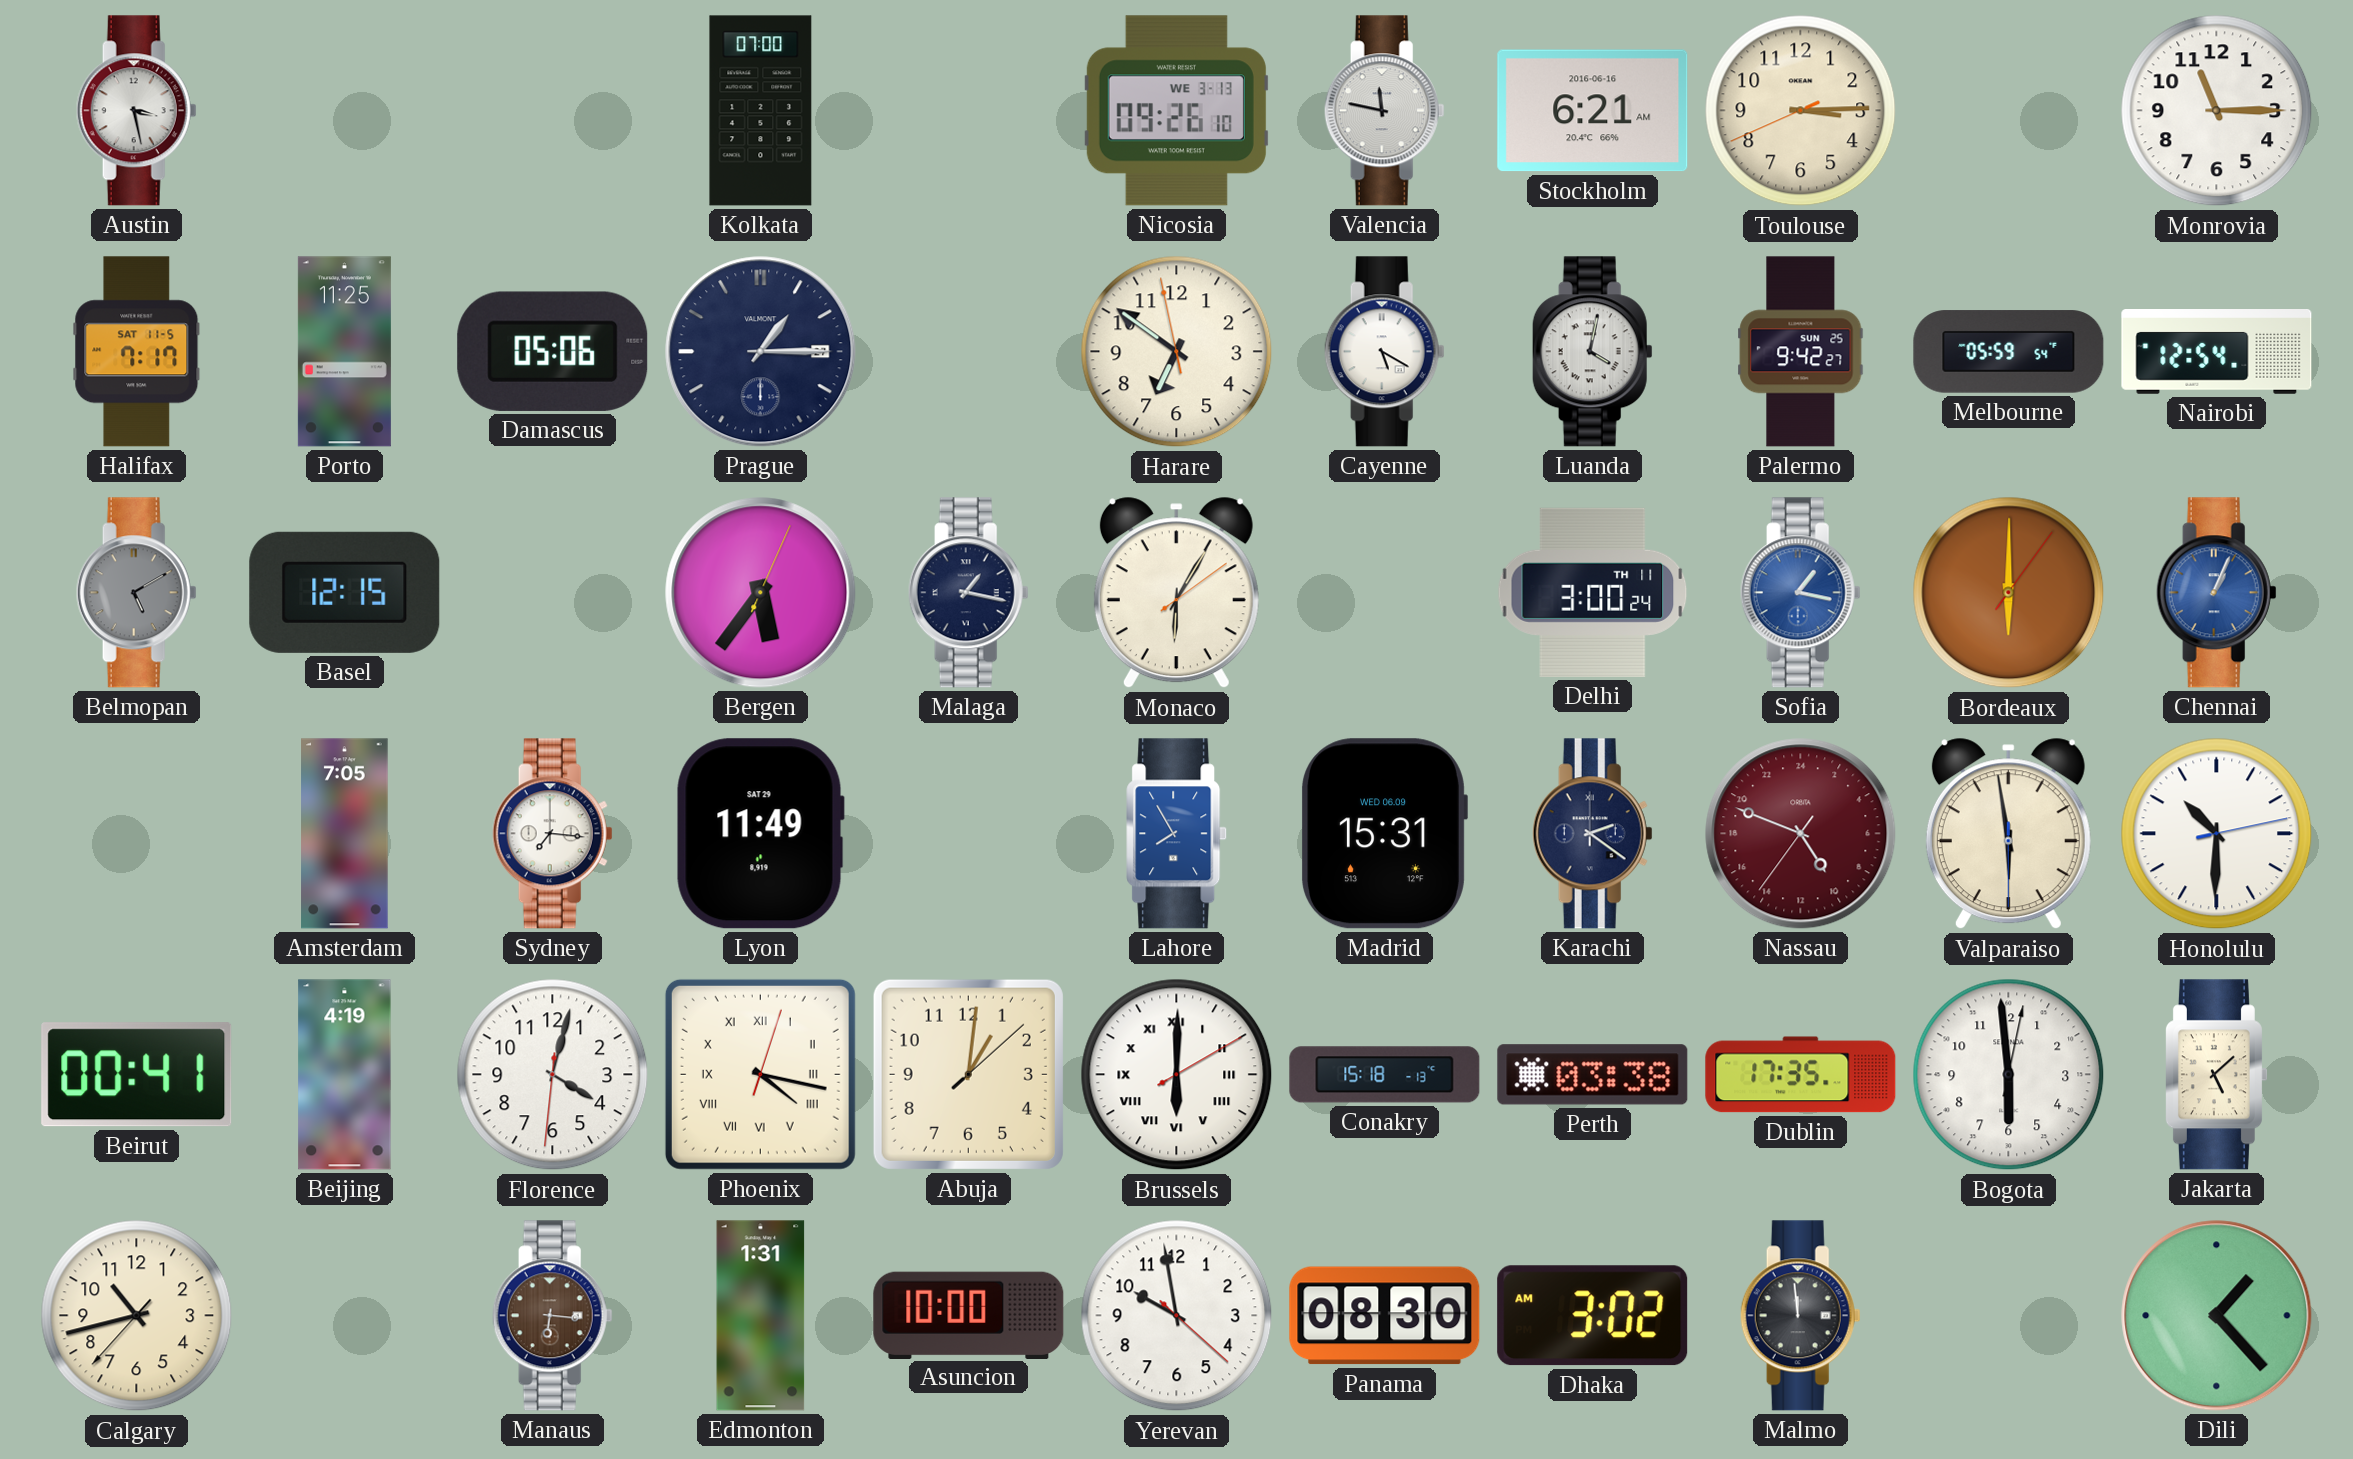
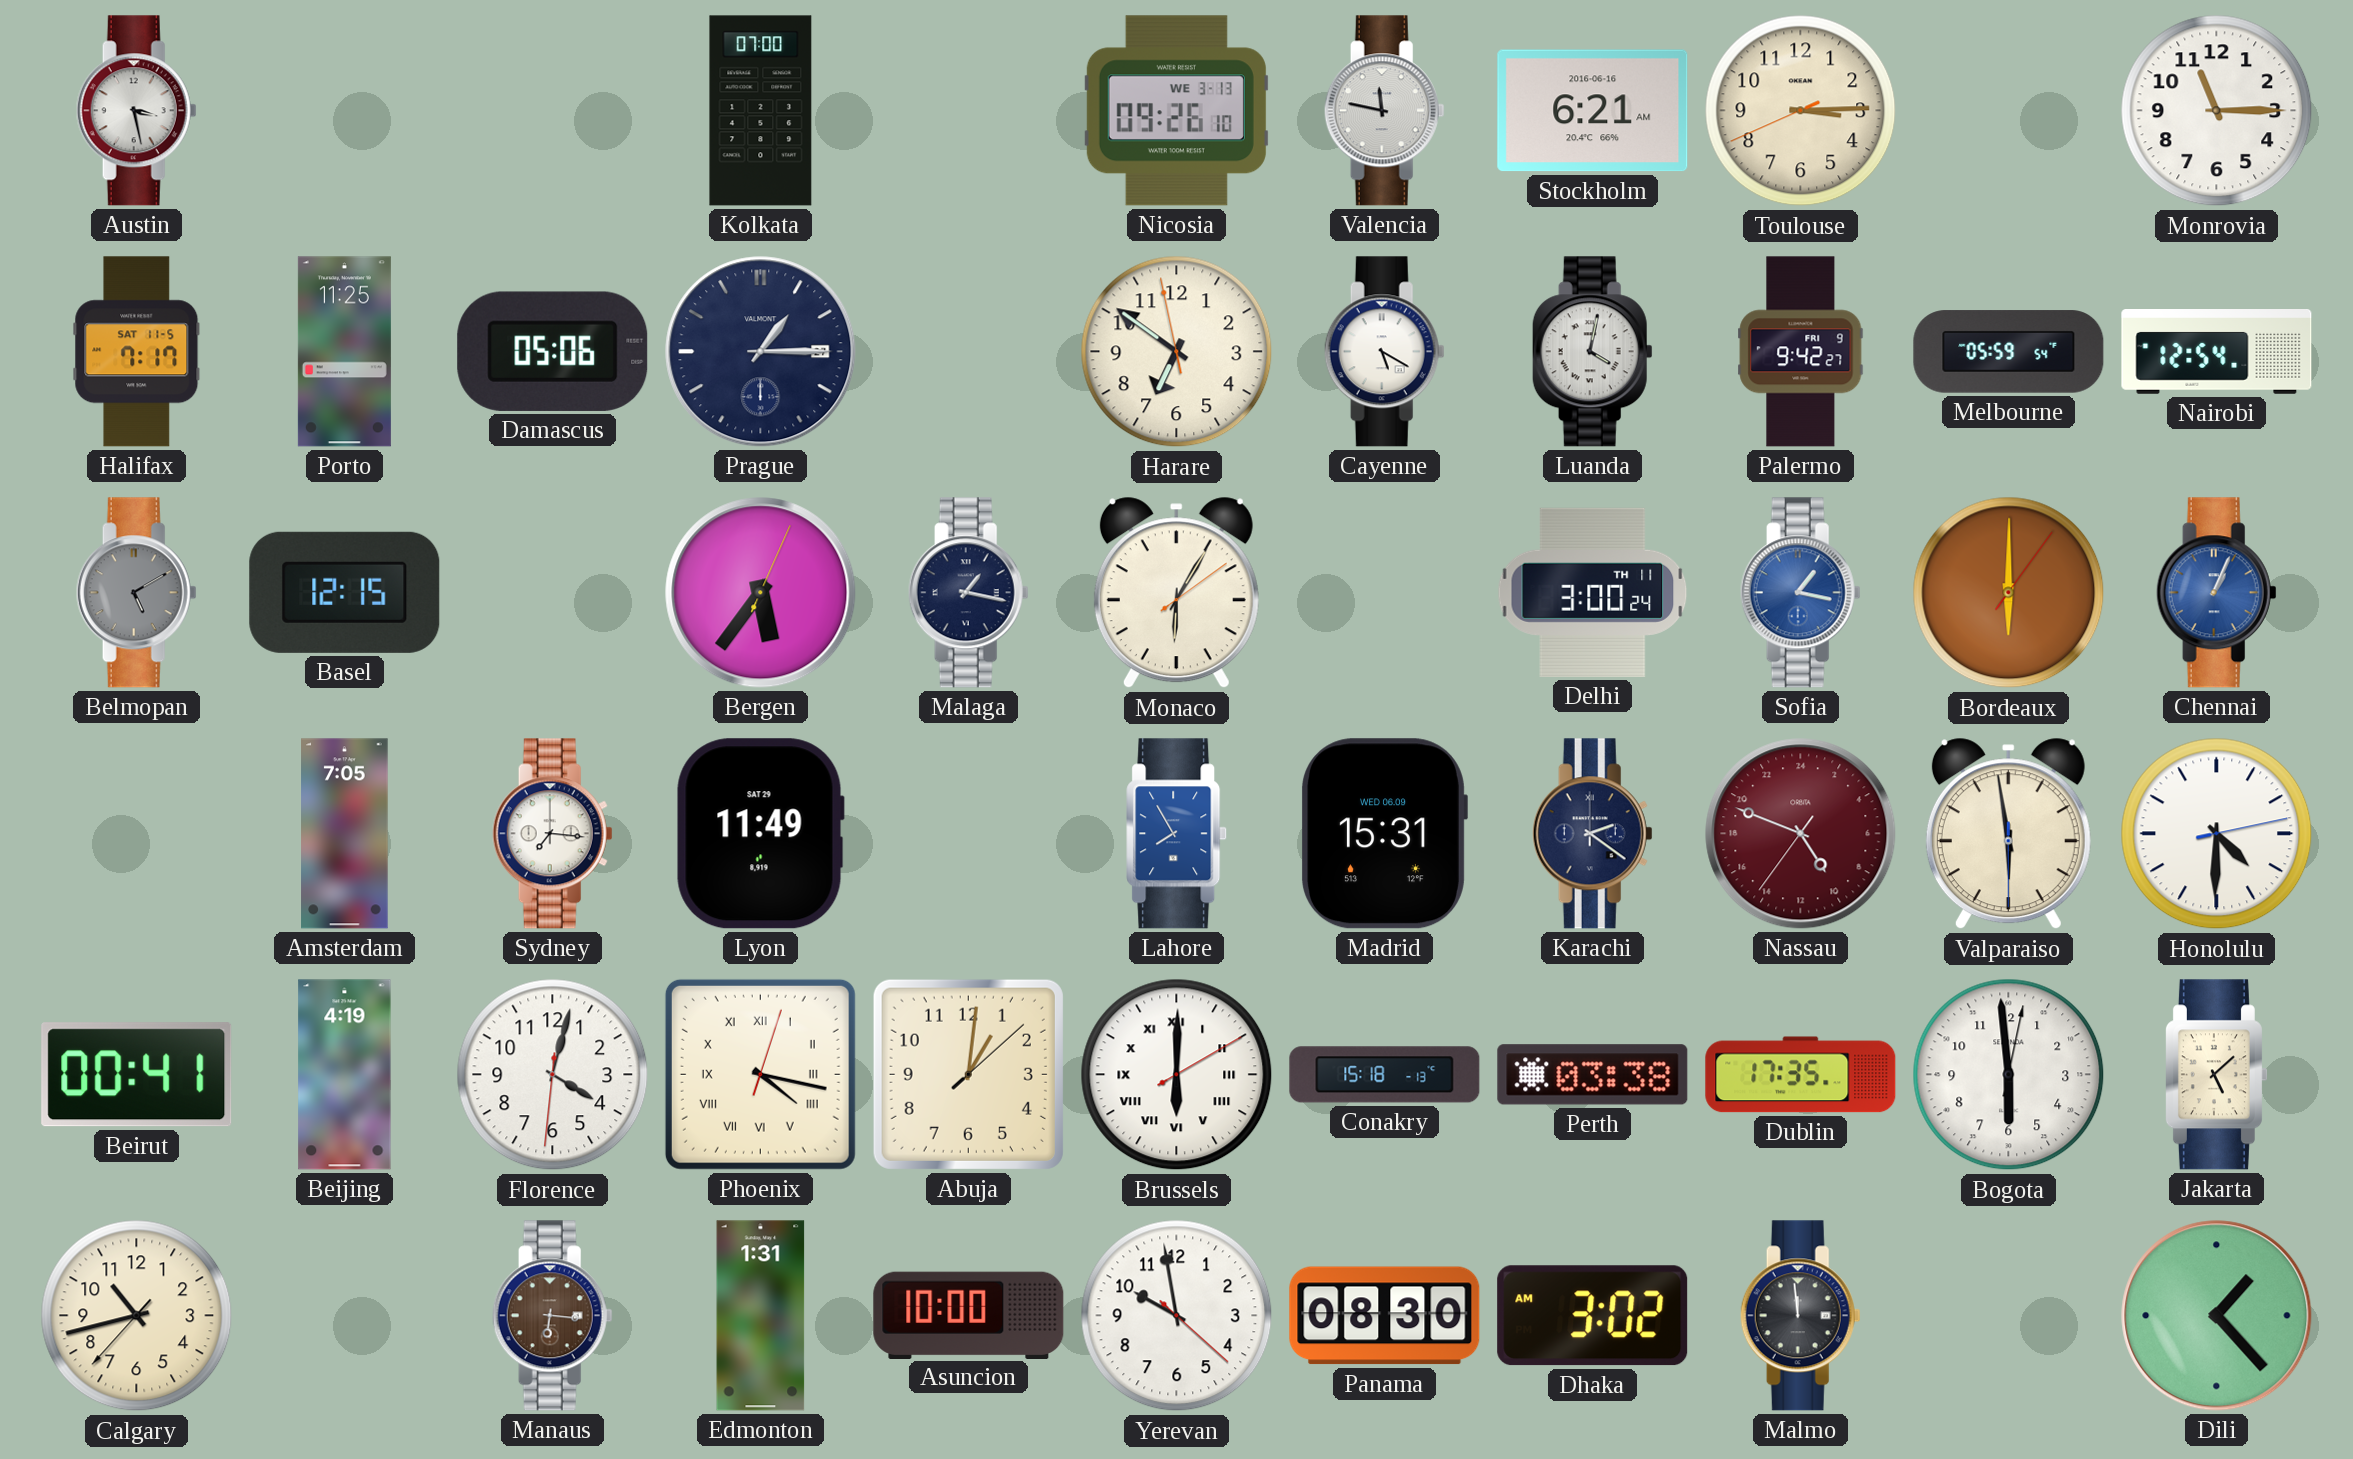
Palermo date: SUN 25 -> FRI 9
Honolulu: 10:30 -> 4:30
